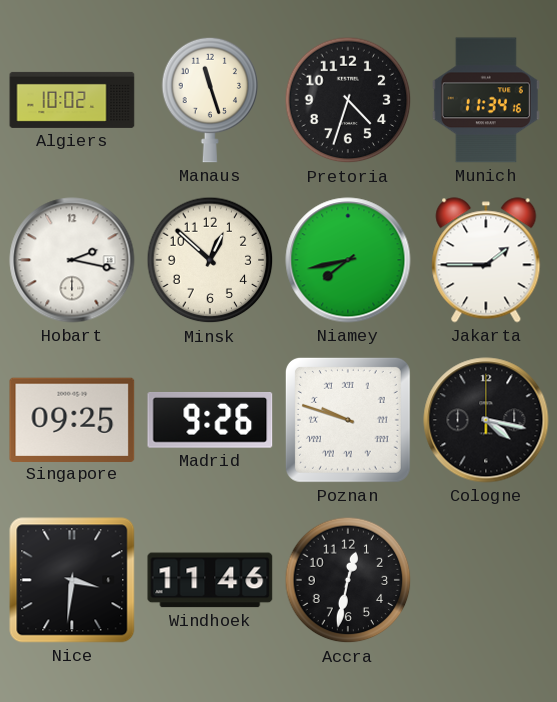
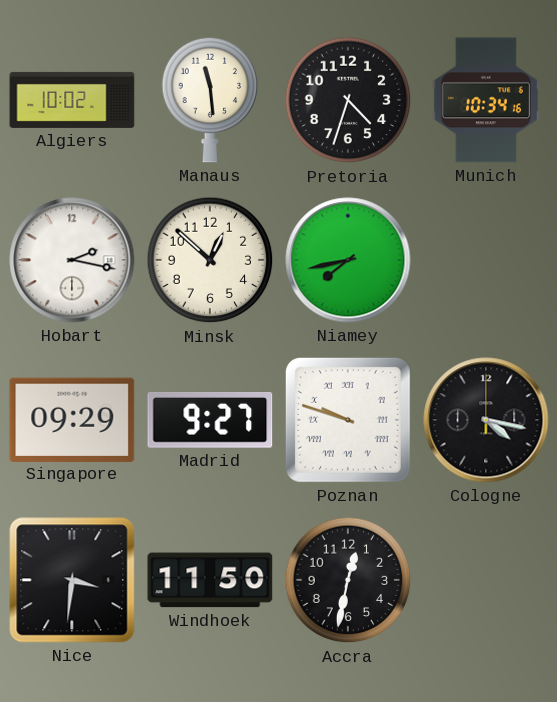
Manaus: 11:27 -> 11:29
Munich: 11:34 -> 10:34
Jakarta: 1:45 -> none
Singapore: 09:25 -> 09:29
Madrid: 9:26 -> 9:27
Windhoek: 11:46 -> 11:50
